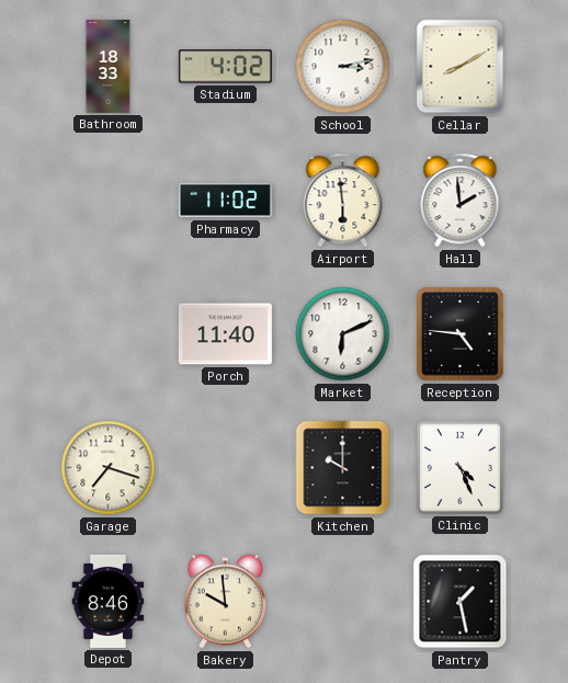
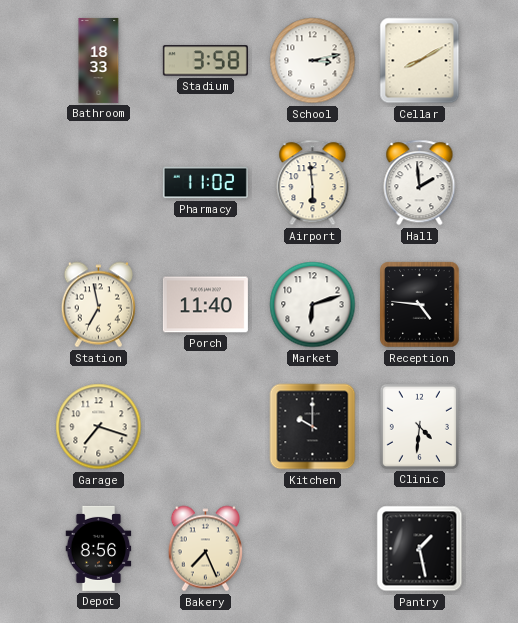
Stadium: 4:02 -> 3:58
Station: none -> 6:58
Market: 6:11 -> 6:12
Clinic: 4:26 -> 4:31
Depot: 8:46 -> 8:56
Bakery: 9:59 -> 7:26
